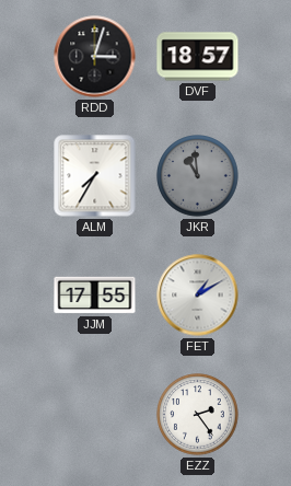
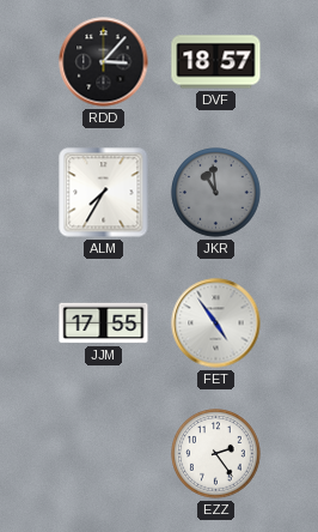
RDD: 3:03 -> 3:07
FET: 1:10 -> 4:54
